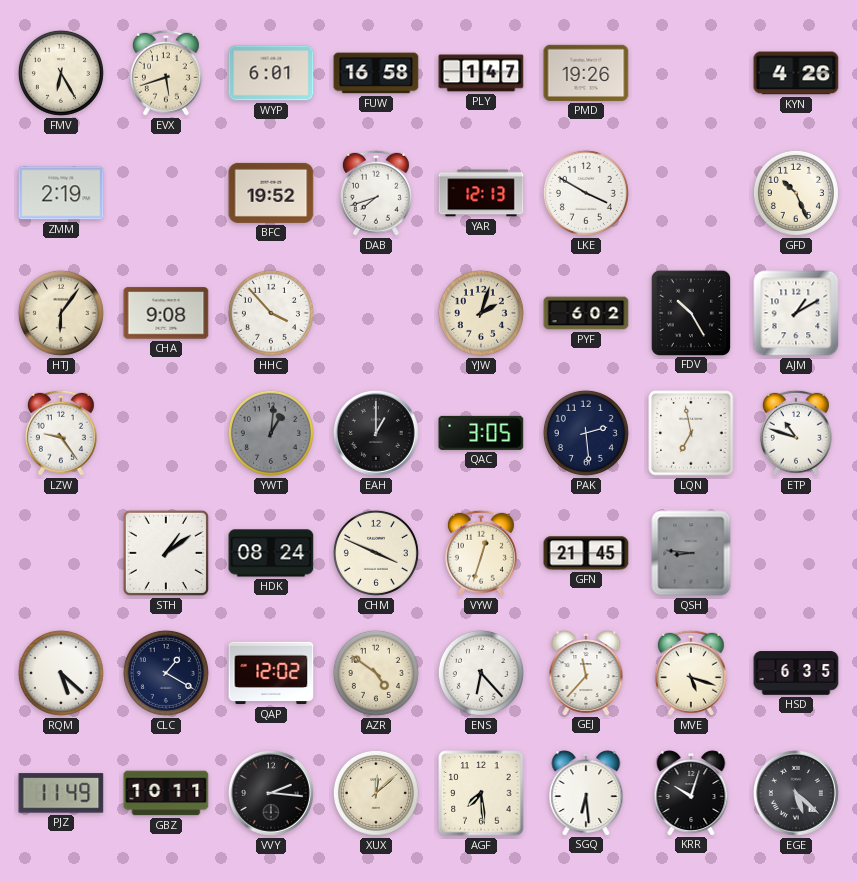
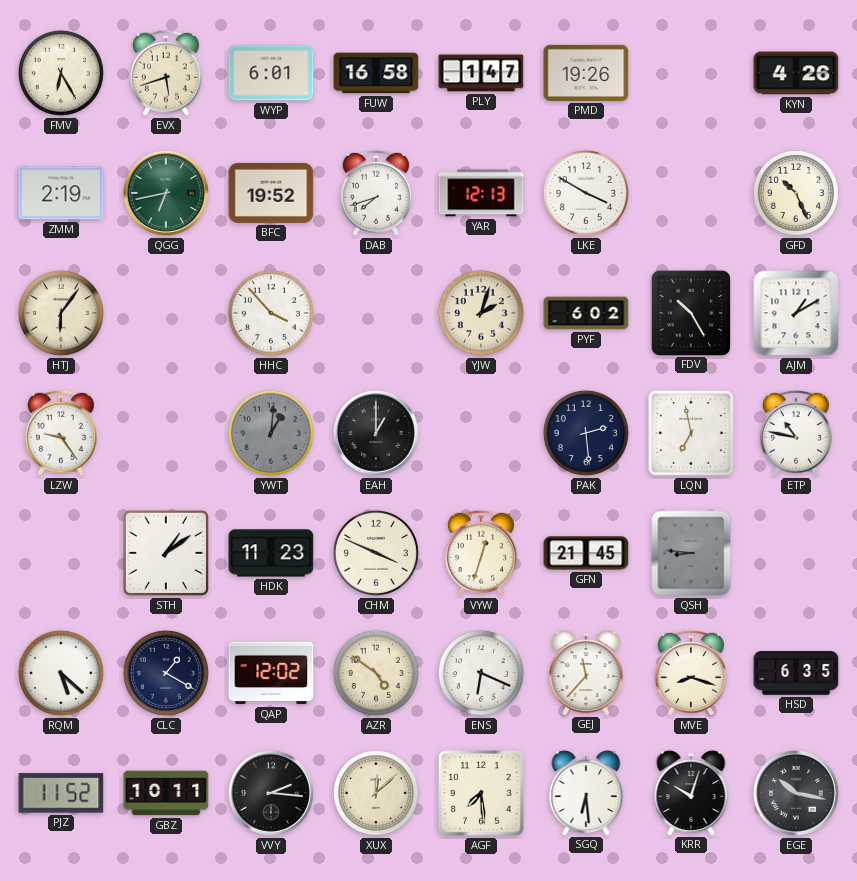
QGG: none -> 6:43
CHA: 9:08 -> none
QAC: 3:05 -> none
ETP: 10:48 -> 10:47
HDK: 08:24 -> 11:23
ENS: 6:23 -> 6:19
MVE: 5:18 -> 8:18
PJZ: 11:49 -> 11:52
EGE: 5:22 -> 10:17
